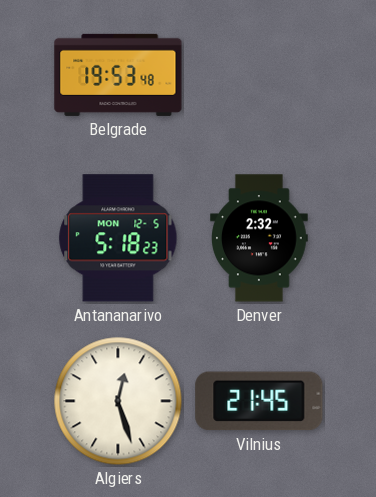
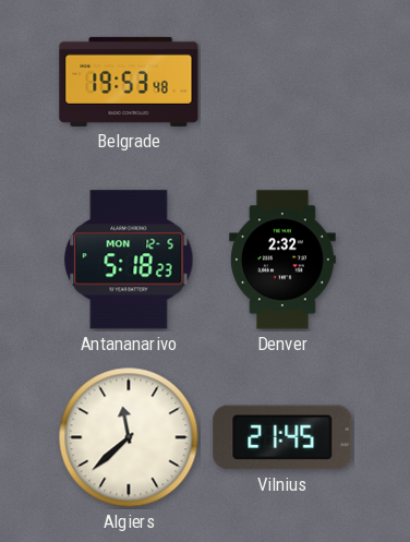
Algiers: 12:27 -> 11:38
